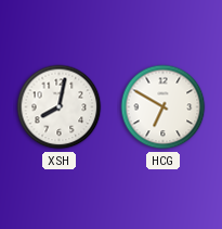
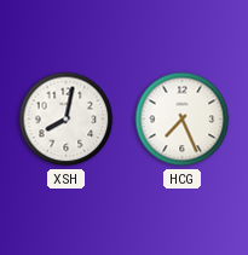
HCG: 6:50 -> 7:26
